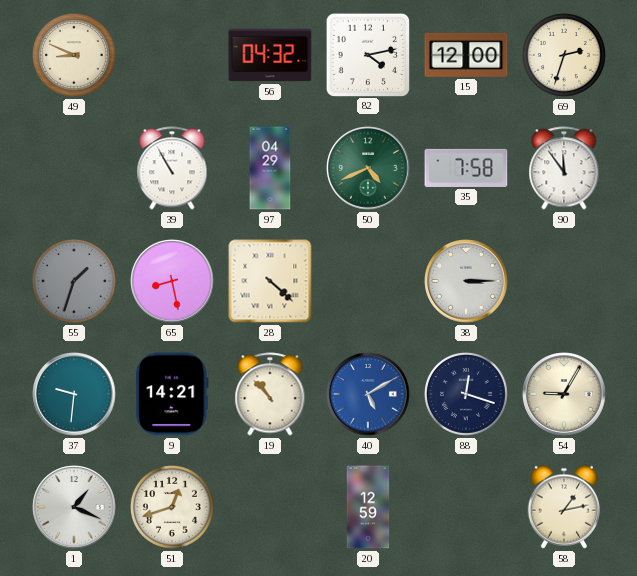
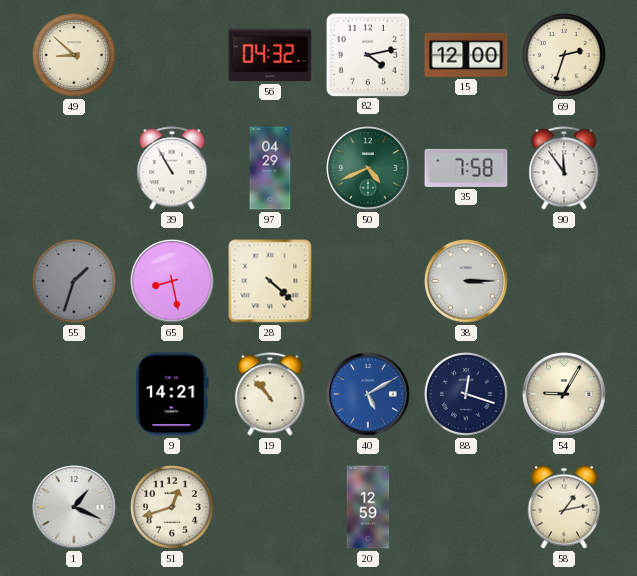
49: 8:49 -> 8:52
37: 9:31 -> none
